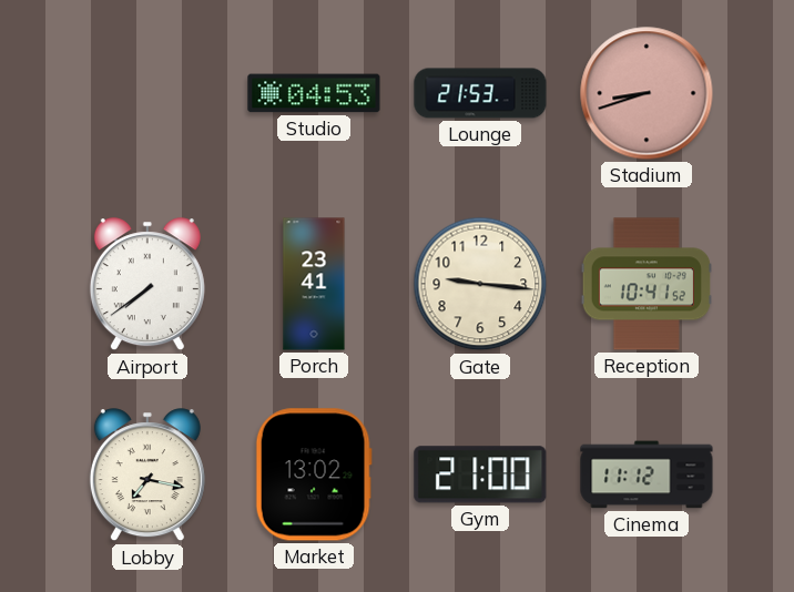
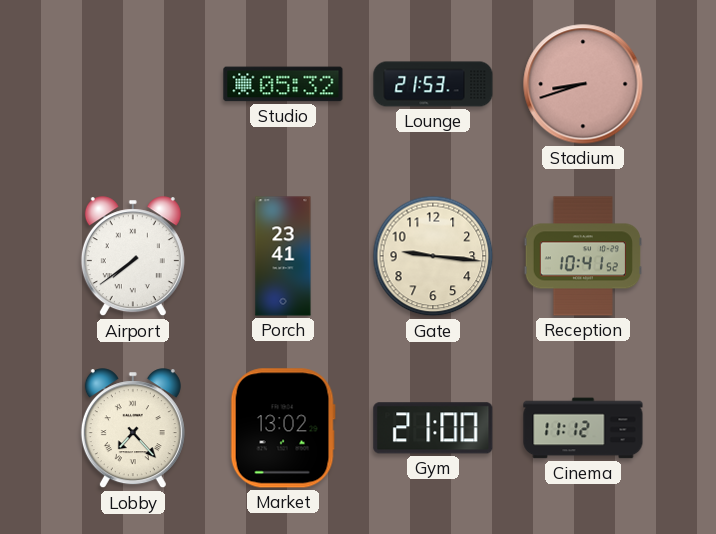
Studio: 04:53 -> 05:32
Lobby: 7:17 -> 7:23
